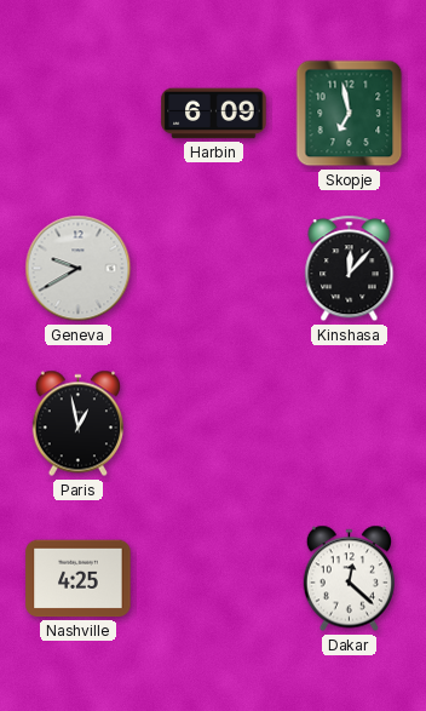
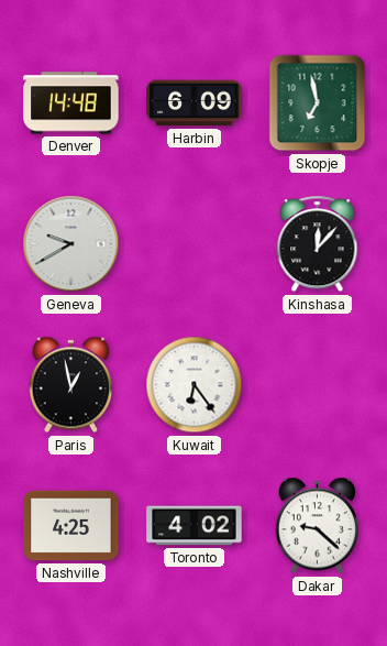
Denver: none -> 14:48
Kuwait: none -> 6:24
Toronto: none -> 4:02
Dakar: 12:22 -> 9:22
